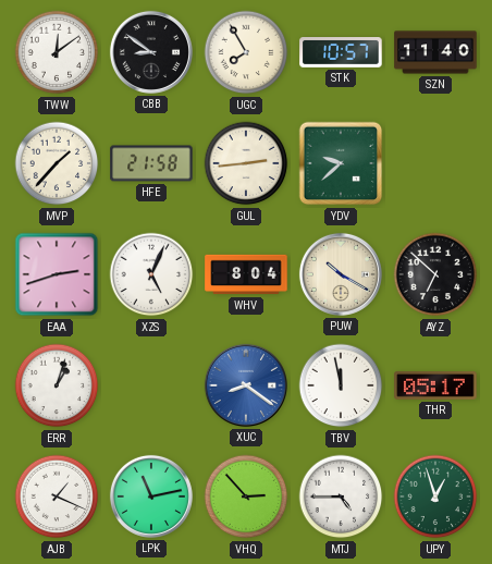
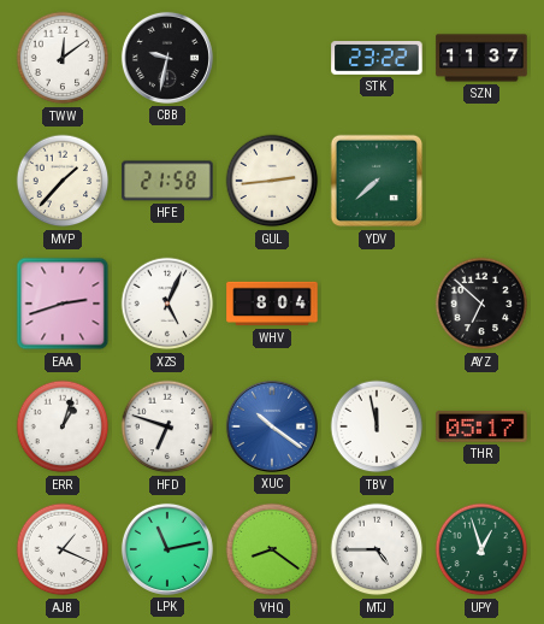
CBB: 8:51 -> 9:32
UGC: 7:55 -> none
STK: 10:57 -> 23:22
SZN: 11:40 -> 11:37
YDV: 9:38 -> 7:38
PUW: 10:20 -> none
HFD: none -> 6:48
XUC: 8:21 -> 10:21
VHQ: 2:53 -> 8:21
